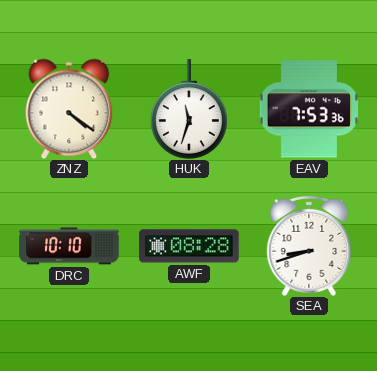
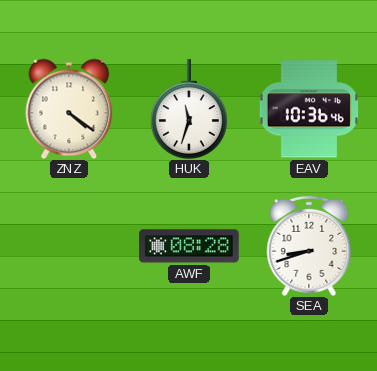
EAV: 7:53 -> 10:36
DRC: 10:10 -> none
